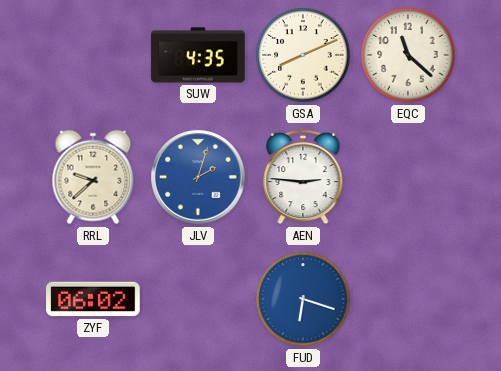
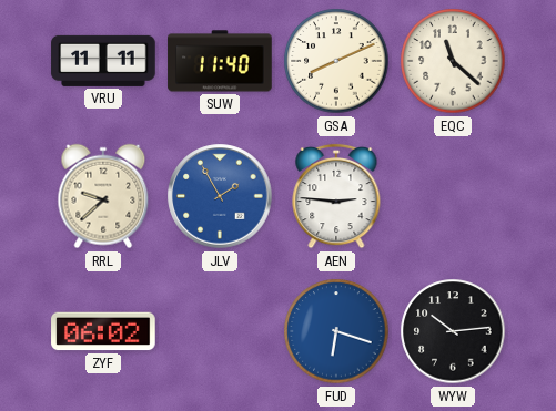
VRU: none -> 11:11
SUW: 4:35 -> 11:40
JLV: 2:03 -> 1:55
WYW: none -> 10:14
